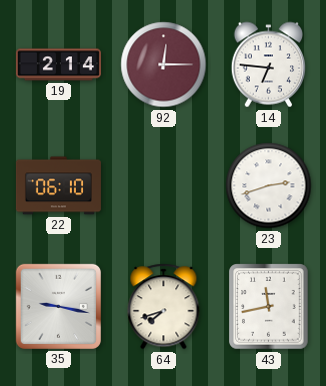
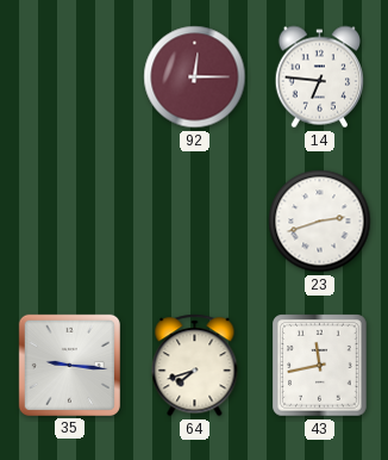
19: 2:14 -> none
22: 06:10 -> none
35: 9:17 -> 9:16
